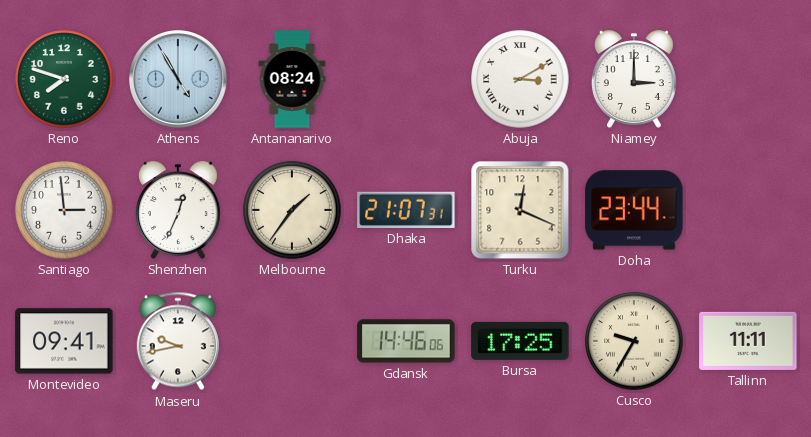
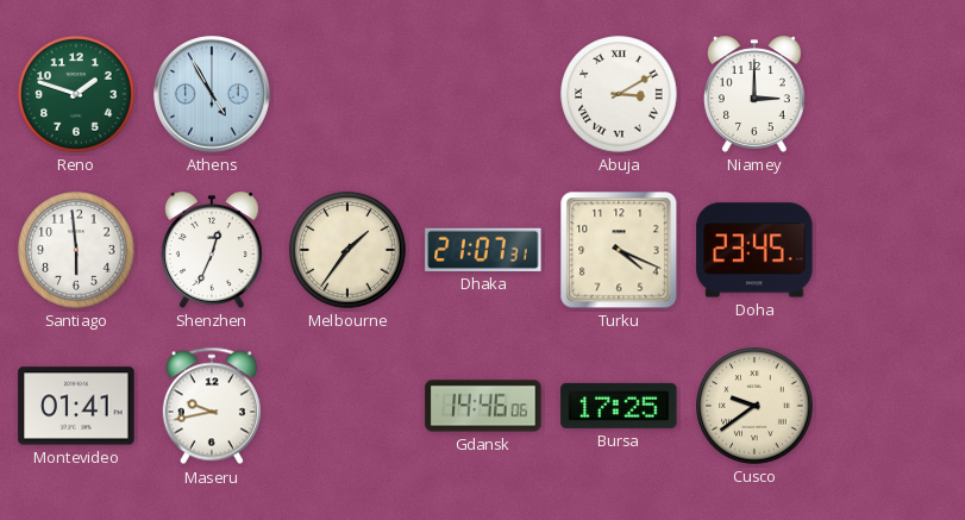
Reno: 7:48 -> 1:48
Antananarivo: 08:24 -> none
Santiago: 2:59 -> 5:59
Turku: 12:19 -> 4:19
Doha: 23:44 -> 23:45
Montevideo: 09:41 -> 01:41
Cusco: 9:35 -> 9:39
Tallinn: 11:11 -> none
